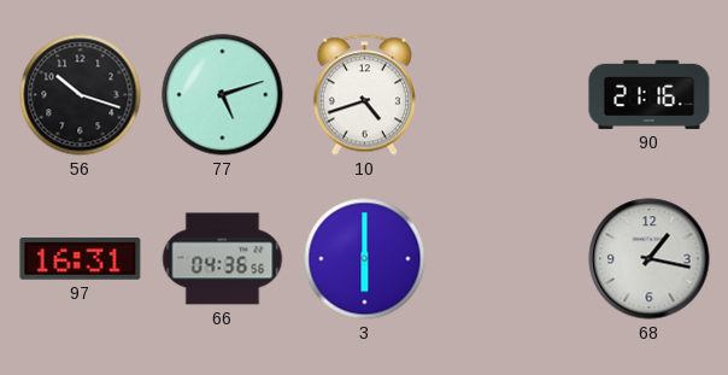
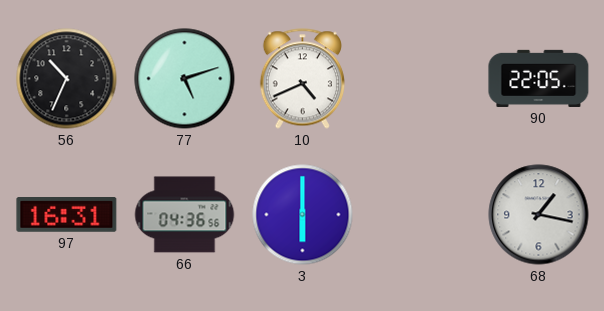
56: 10:18 -> 10:34
10: 4:42 -> 4:41
90: 21:16 -> 22:05
